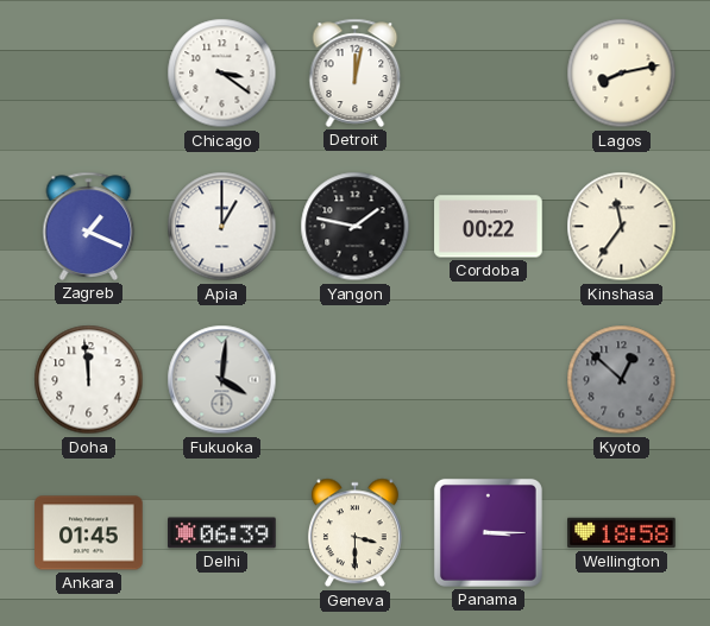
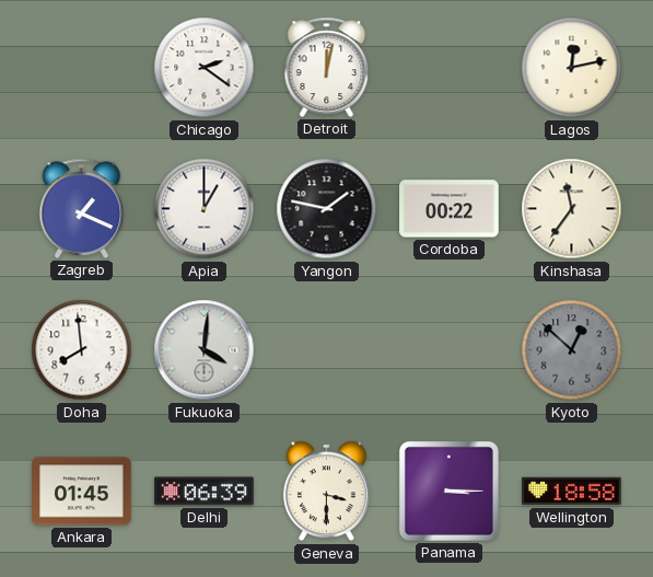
Chicago: 3:21 -> 2:21
Lagos: 8:13 -> 12:13
Doha: 11:59 -> 7:59
